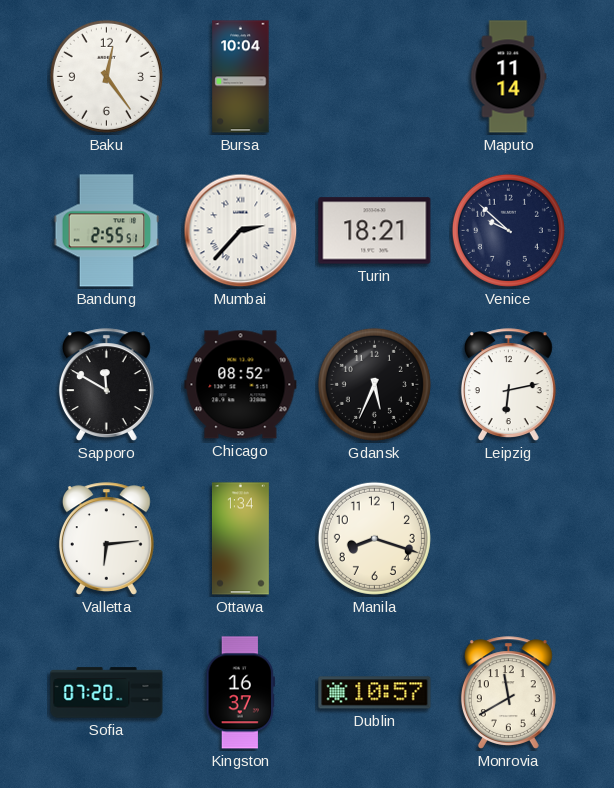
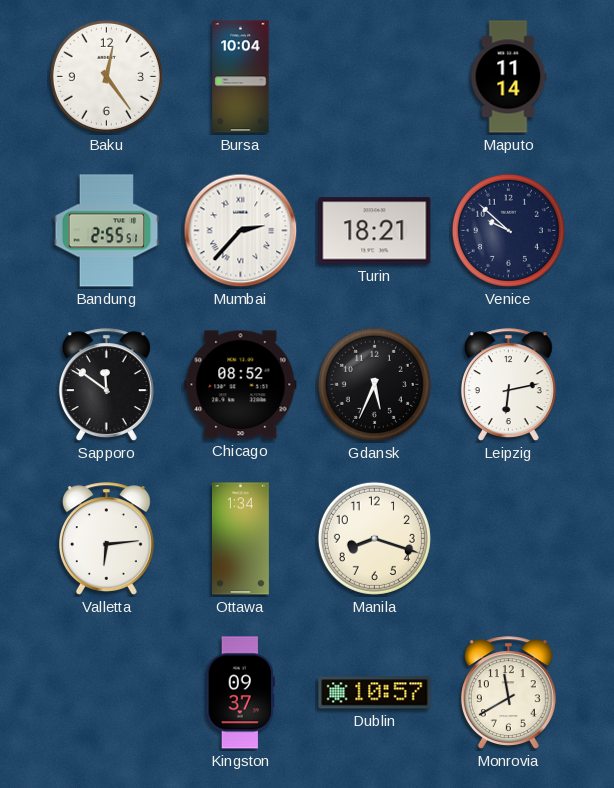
Sapporo: 11:50 -> 11:51
Sofia: 07:20 -> none
Kingston: 16:37 -> 09:37
